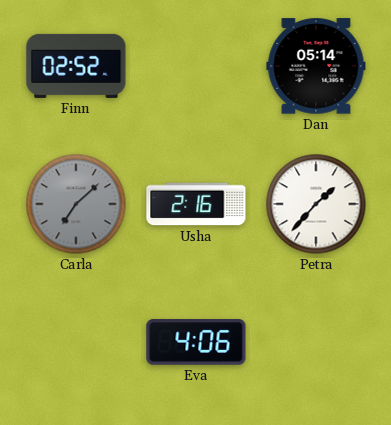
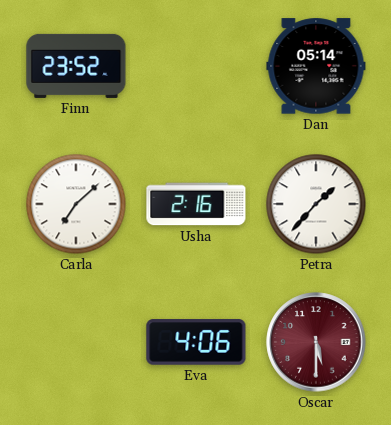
Finn: 02:52 -> 23:52
Carla dial: grey -> white
Oscar: none -> 5:30
